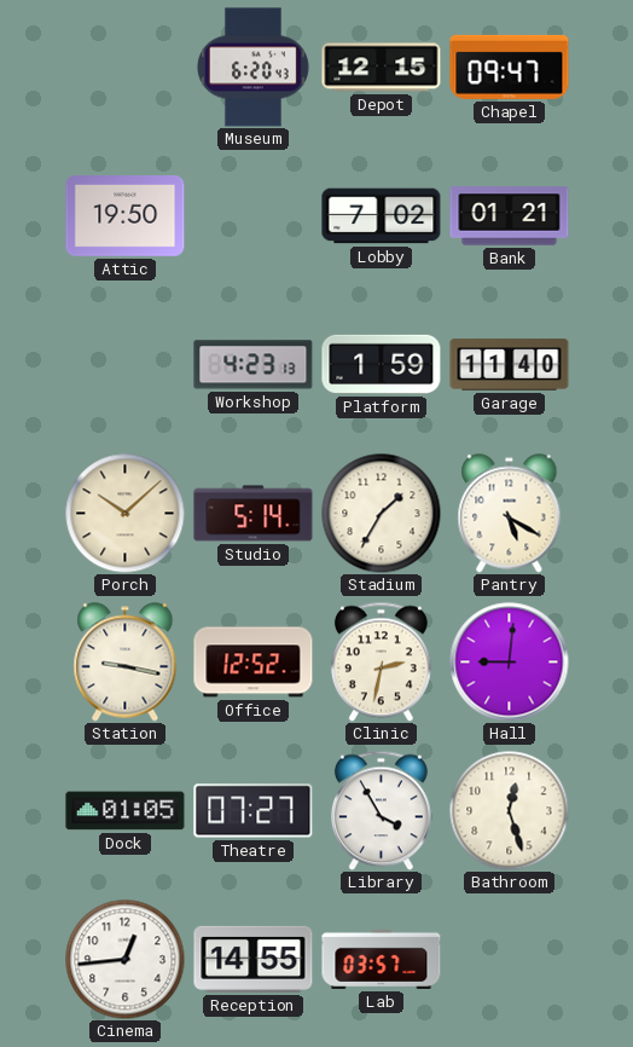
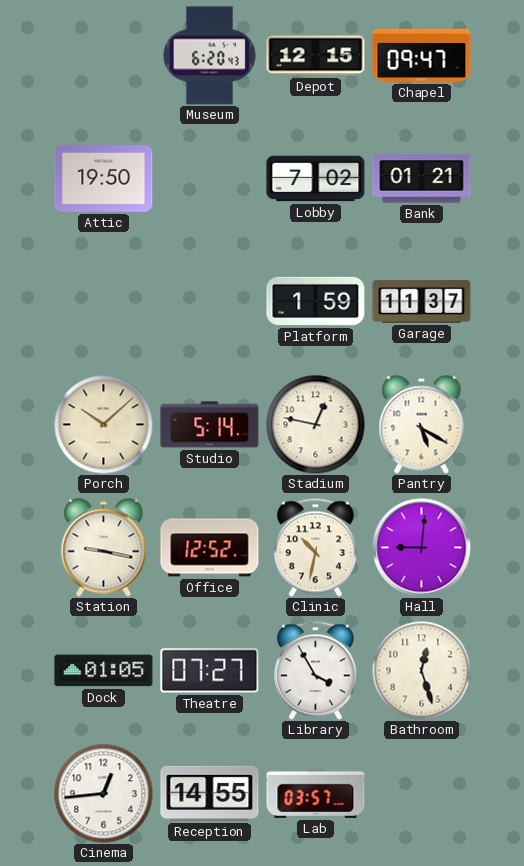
Workshop: 4:23 -> none
Garage: 11:40 -> 11:37
Stadium: 1:35 -> 12:47
Clinic: 2:32 -> 10:32
